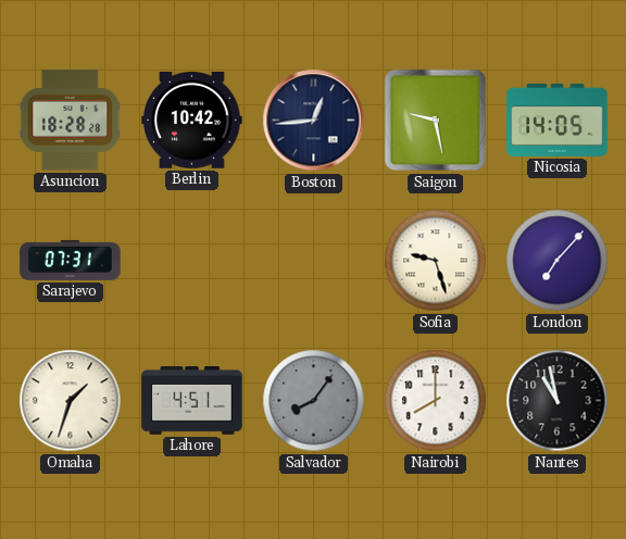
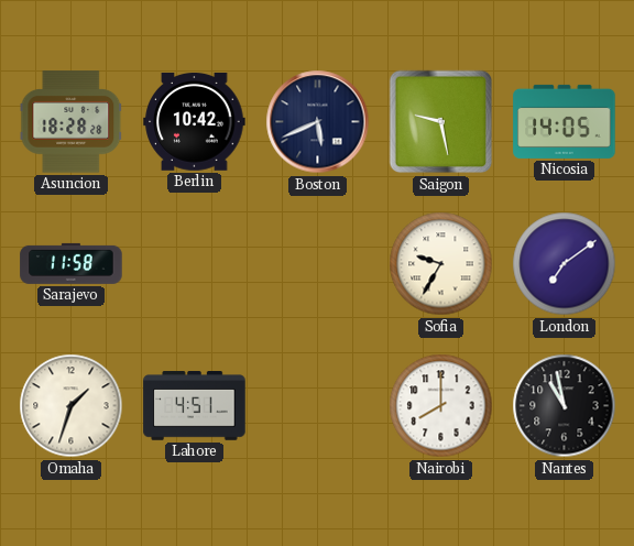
Boston: 12:44 -> 5:41
Sarajevo: 07:31 -> 11:58
Sofia: 9:27 -> 9:35
London: 7:07 -> 7:09
Salvador: 8:06 -> none
